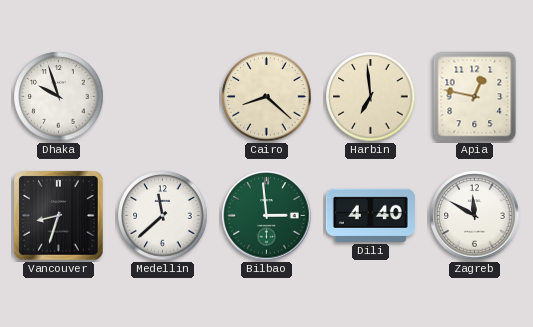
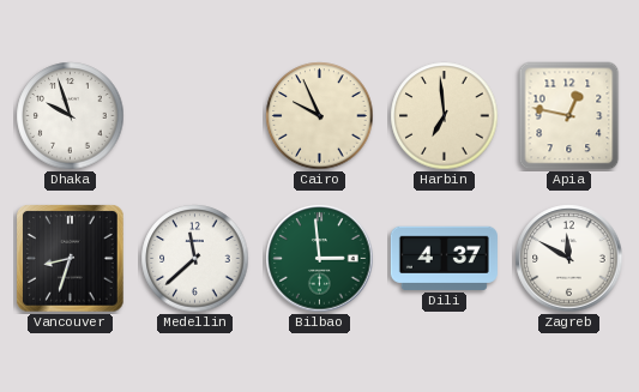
Cairo: 8:22 -> 9:56
Dili: 4:40 -> 4:37
